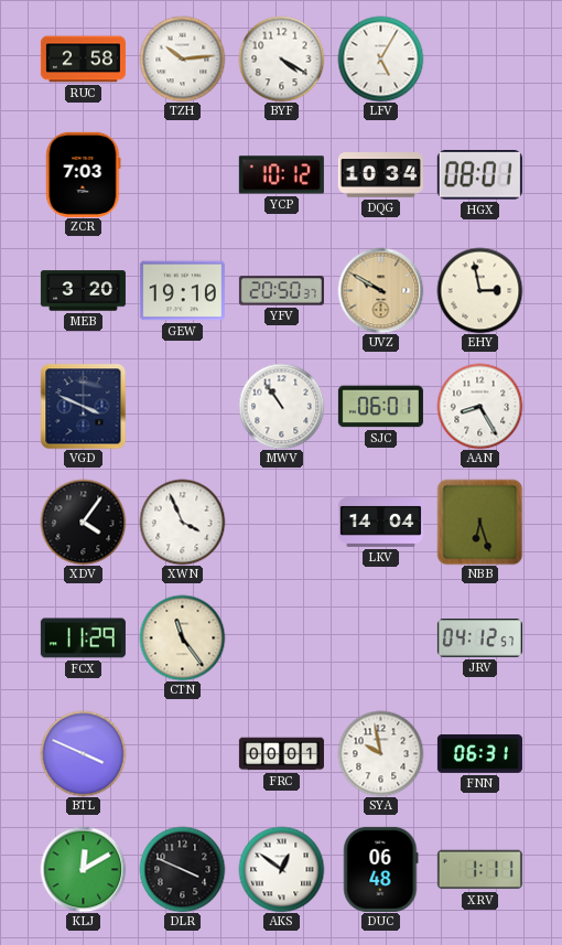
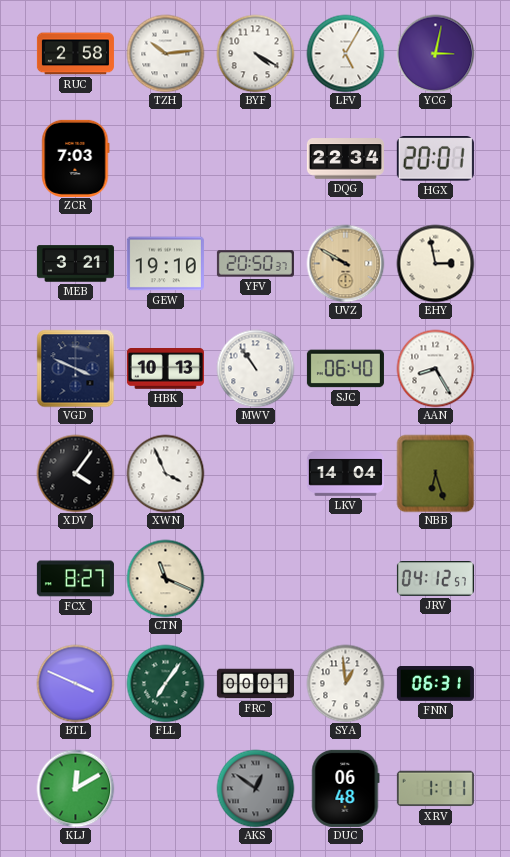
YCG: none -> 3:02
YCP: 10:12 -> none
DQG: 10:34 -> 22:34
HGX: 08:01 -> 20:01
MEB: 3:20 -> 3:21
HBK: none -> 10:13
SJC: 06:01 -> 06:40
FCX: 11:29 -> 8:27
CTN: 11:24 -> 11:19
FLL: none -> 7:06
SYA: 9:58 -> 12:59
DLR: 3:49 -> none
AKS dial: white -> grey
